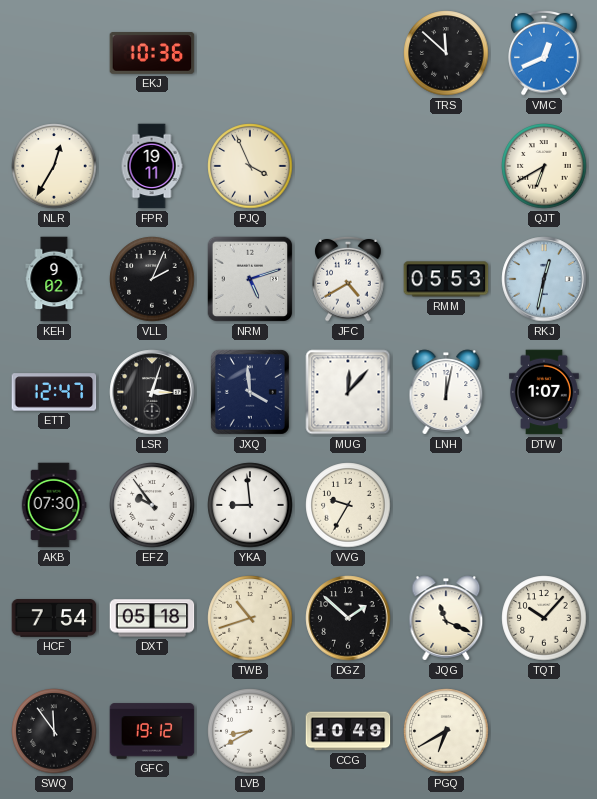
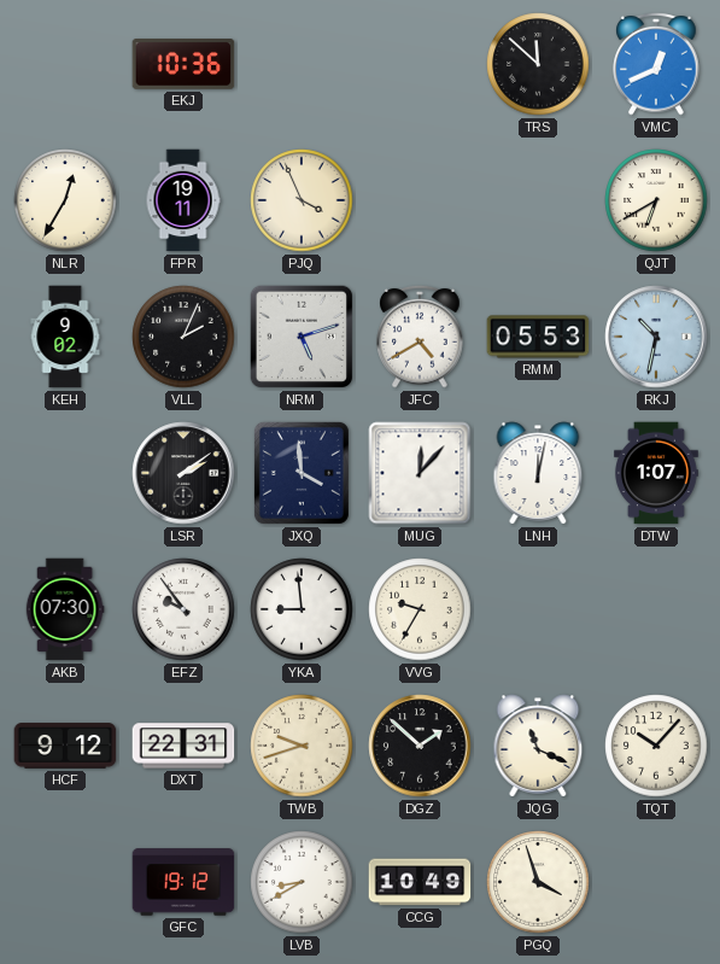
RKJ: 12:32 -> 10:32
ETT: 12:47 -> none
LSR: 3:03 -> 2:09
HCF: 7:54 -> 9:12
DXT: 05:18 -> 22:31
TWB: 10:42 -> 9:42
SWQ: 11:54 -> none
PGQ: 6:40 -> 3:57
